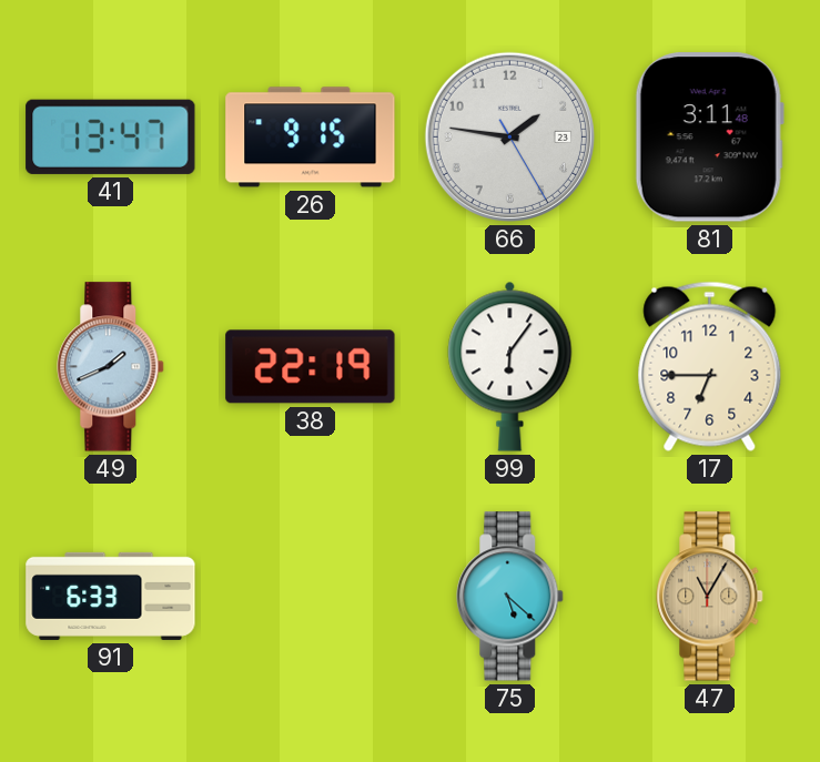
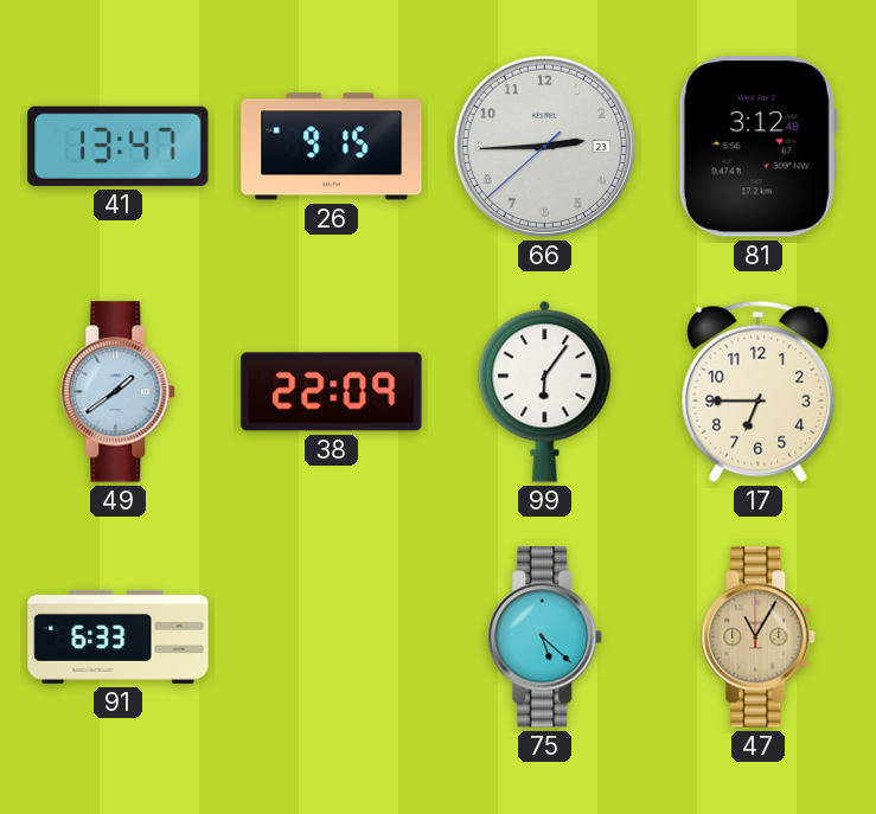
66: 1:46 -> 2:44
81: 3:11 -> 3:12
49: 1:41 -> 1:39
38: 22:19 -> 22:09
